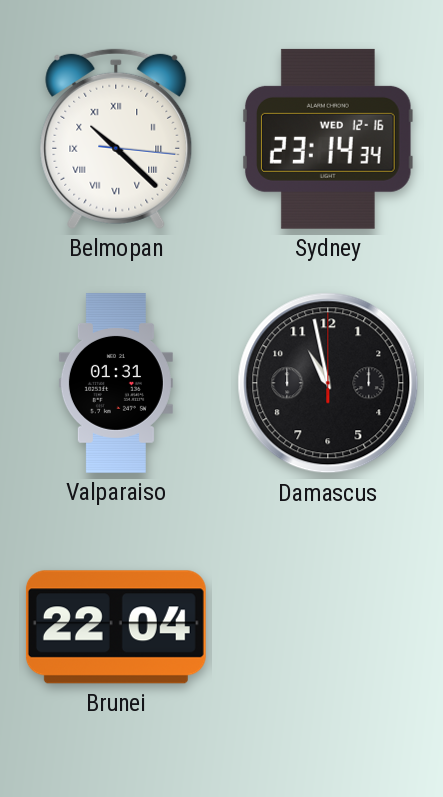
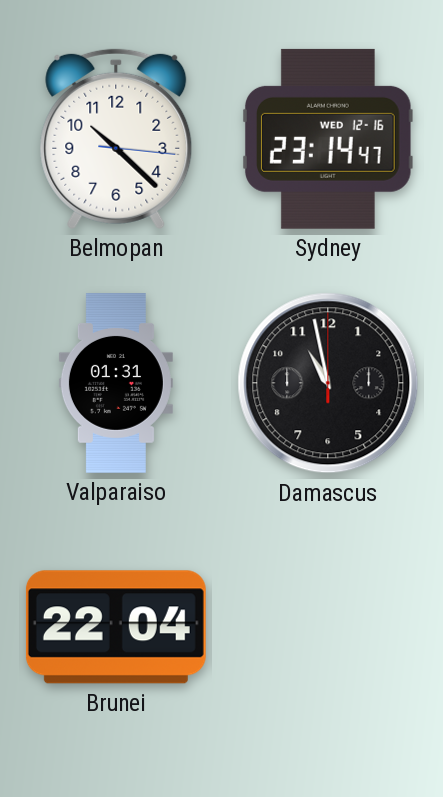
Belmopan numerals: Roman -> Arabic
Sydney: 23:14:34 -> 23:14:47
